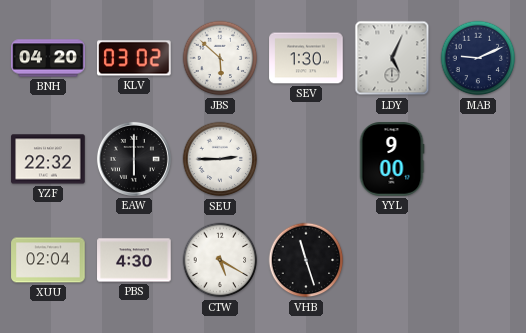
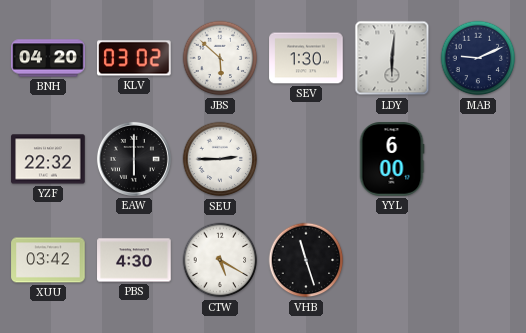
LDY: 5:04 -> 6:01
YYL: 9:00 -> 6:00
XUU: 02:04 -> 03:42
